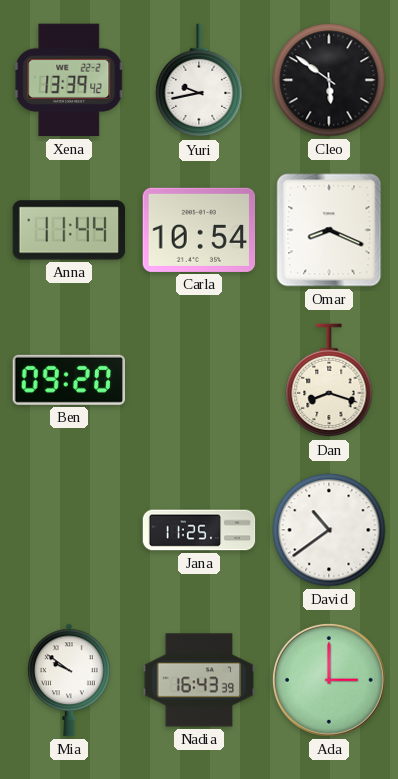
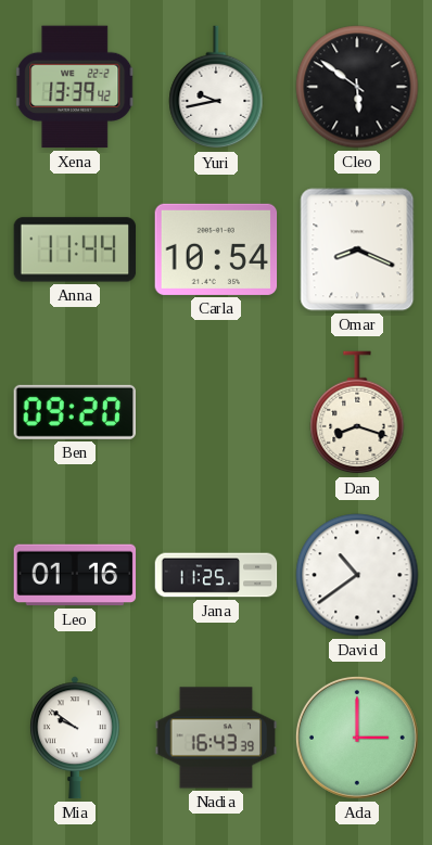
Leo: none -> 01:16
